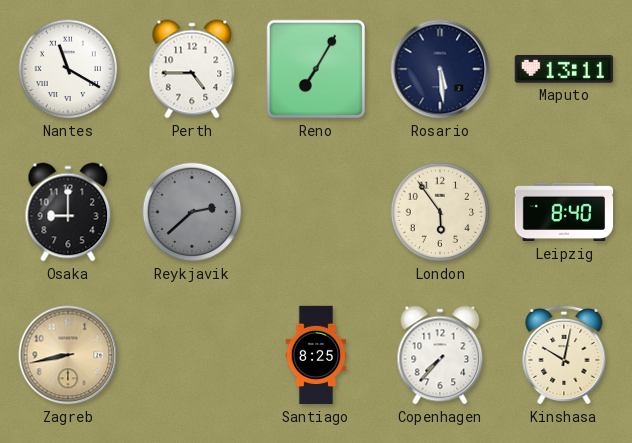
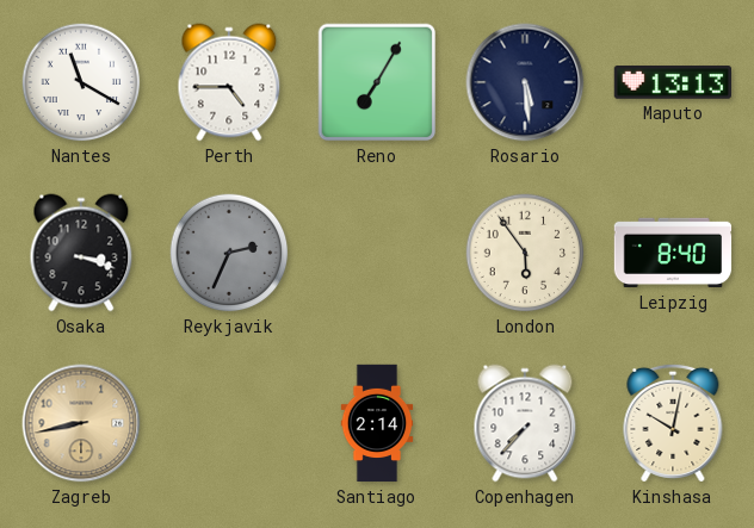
Maputo: 13:11 -> 13:13
Osaka: 9:00 -> 3:18
Reykjavik: 2:38 -> 2:34
Santiago: 8:25 -> 2:14
